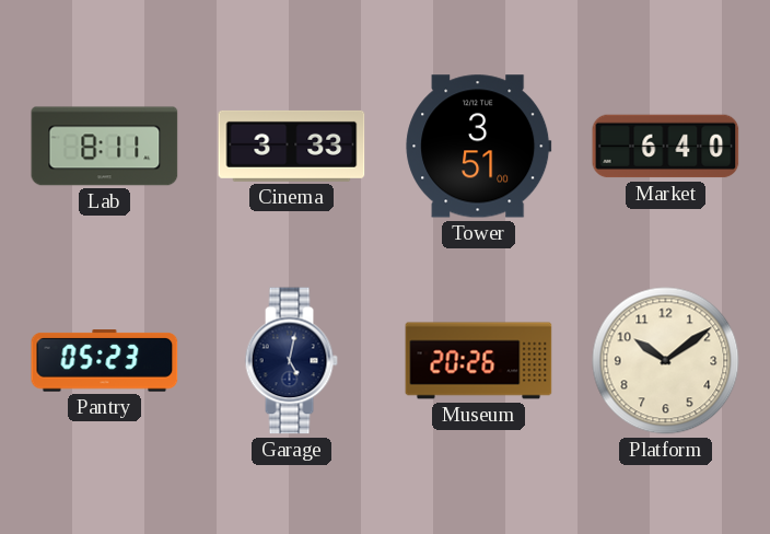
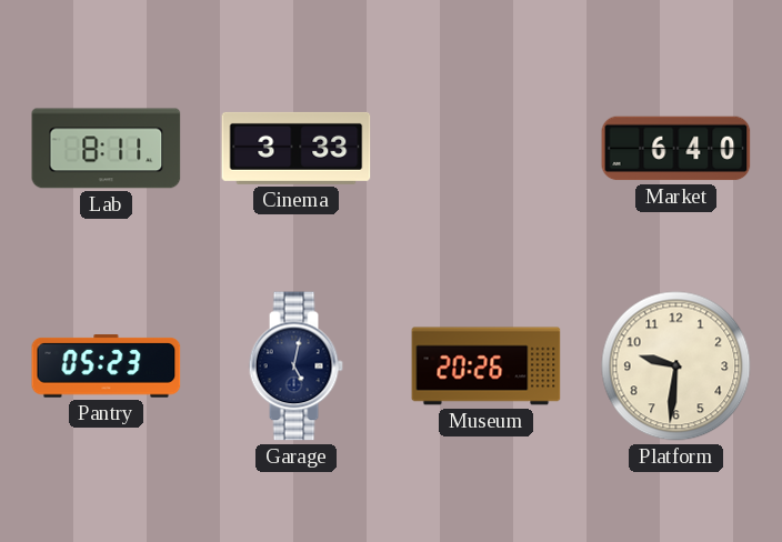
Tower: 3:51 -> none
Platform: 10:09 -> 9:31
